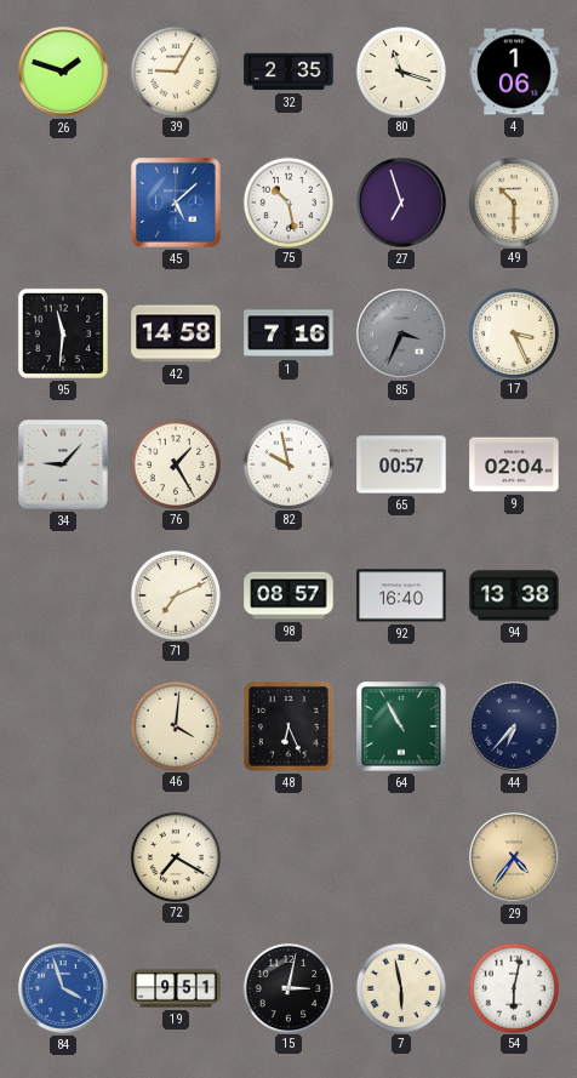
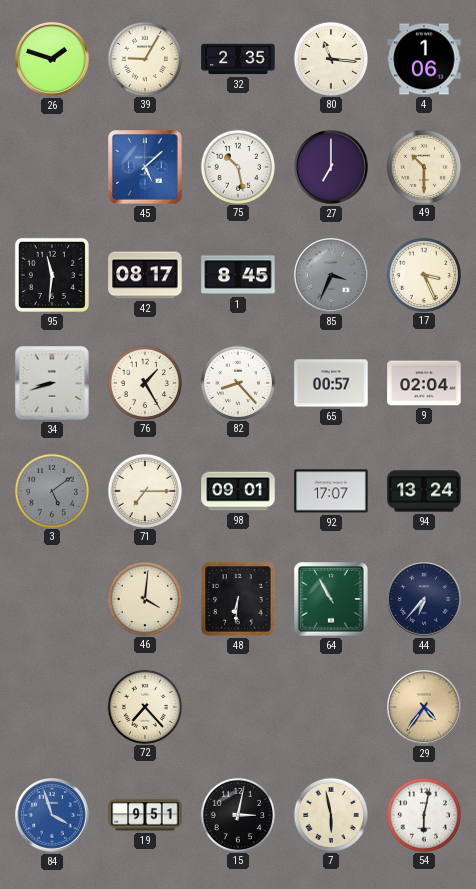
80: 11:18 -> 11:16
27: 6:57 -> 7:00
42: 14:58 -> 08:17
1: 7:16 -> 8:45
34: 9:07 -> 8:42
82: 9:58 -> 8:23
3: none -> 5:09
71: 7:11 -> 7:15
98: 08:57 -> 09:01
92: 16:40 -> 17:07
94: 13:38 -> 13:24
48: 6:26 -> 6:31
72: 7:20 -> 7:23
